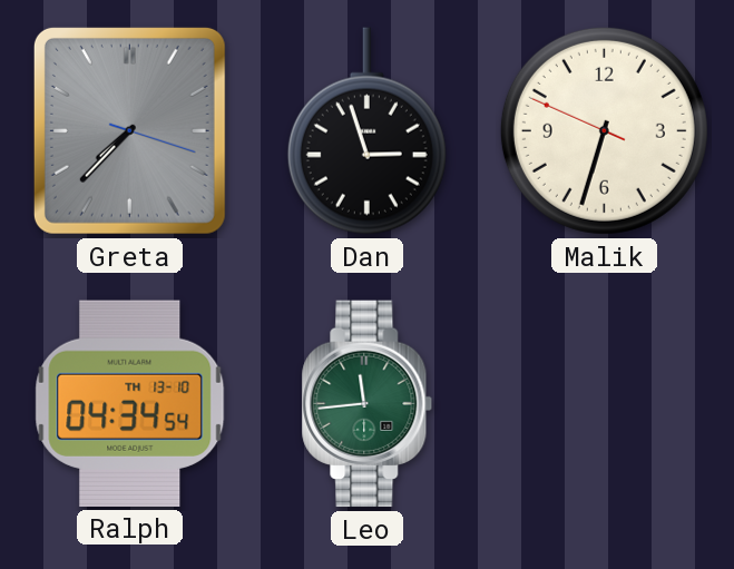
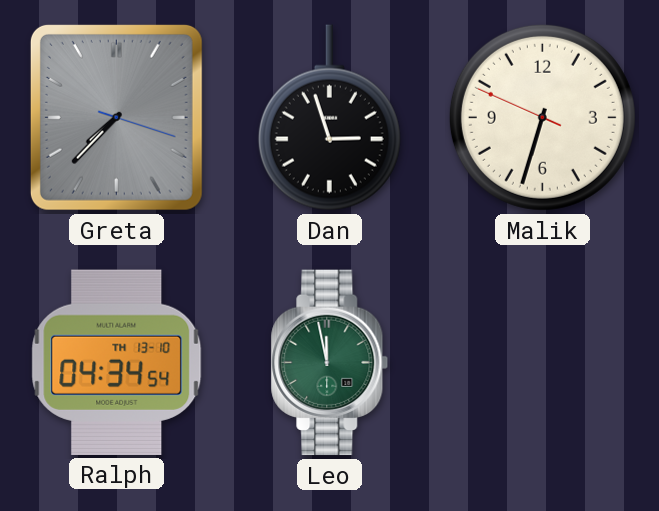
Leo: 11:44 -> 11:58
